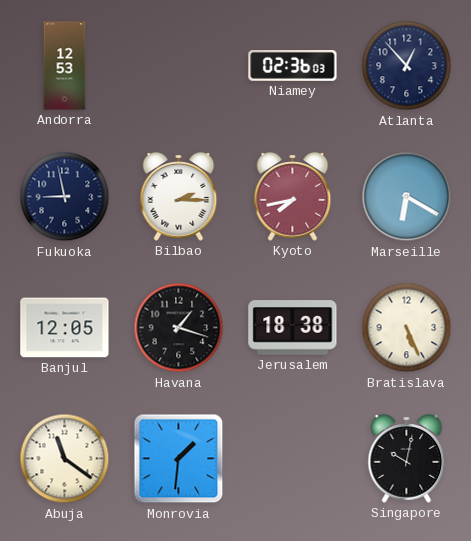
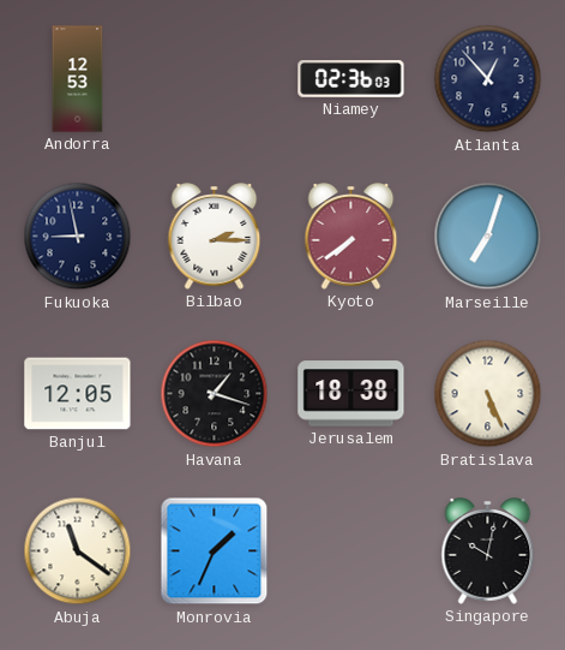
Kyoto: 7:43 -> 7:39
Marseille: 6:20 -> 7:03
Monrovia: 1:31 -> 1:34
